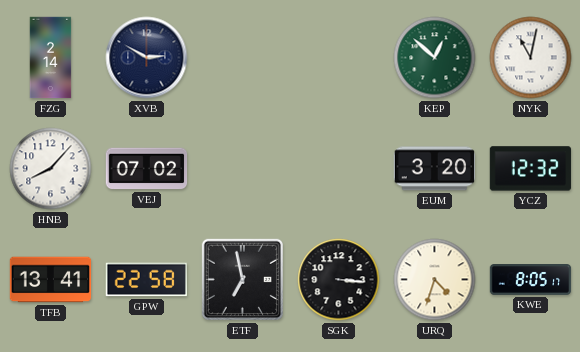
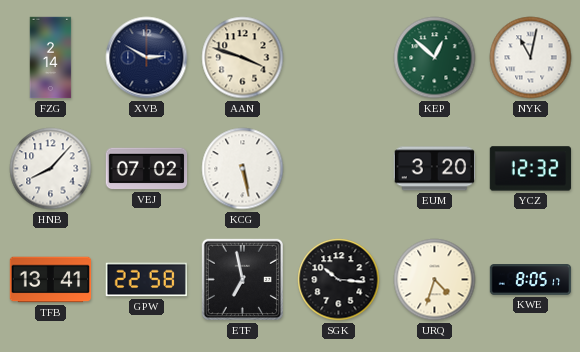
AAN: none -> 3:48
KCG: none -> 5:28
SGK: 3:16 -> 10:16
